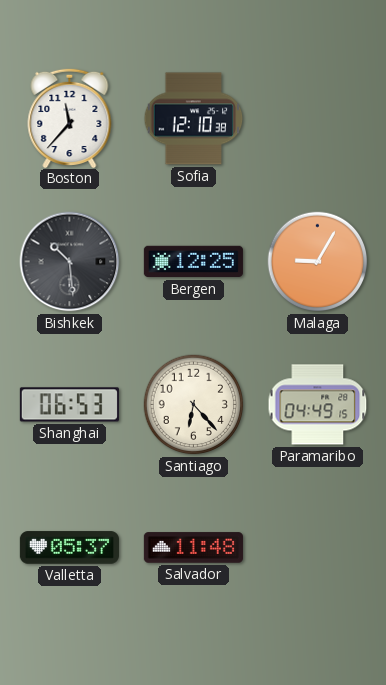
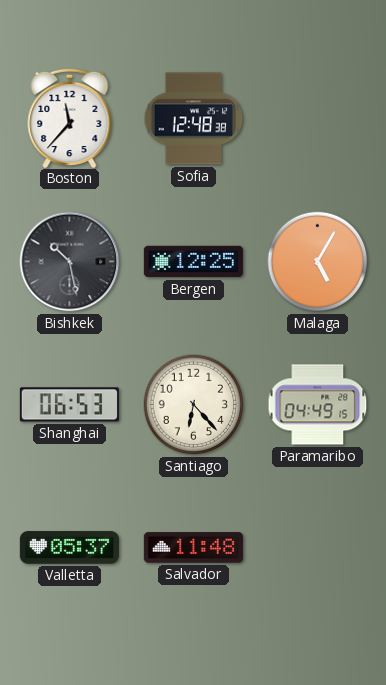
Sofia: 12:10 -> 12:48
Bishkek: 10:29 -> 10:28
Malaga: 9:05 -> 5:05
